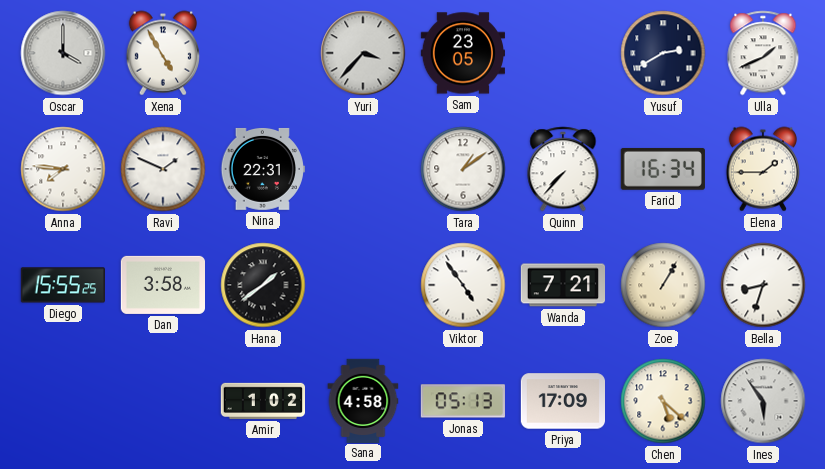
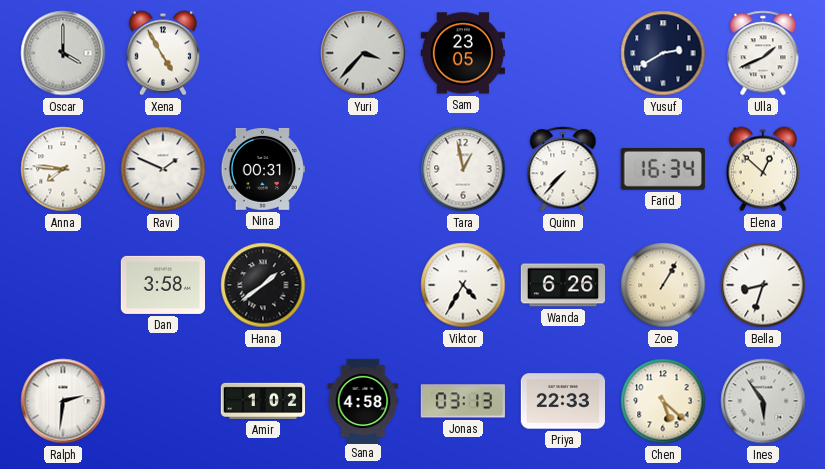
Nina: 22:31 -> 00:31
Tara: 1:09 -> 12:58
Elena: 1:45 -> 12:52
Diego: 15:55 -> none
Viktor: 4:54 -> 4:35
Wanda: 7:21 -> 6:26
Ralph: none -> 2:31
Jonas: 05:13 -> 03:13
Priya: 17:09 -> 22:33
